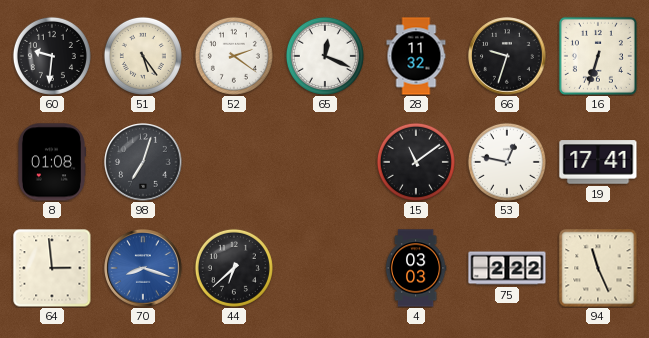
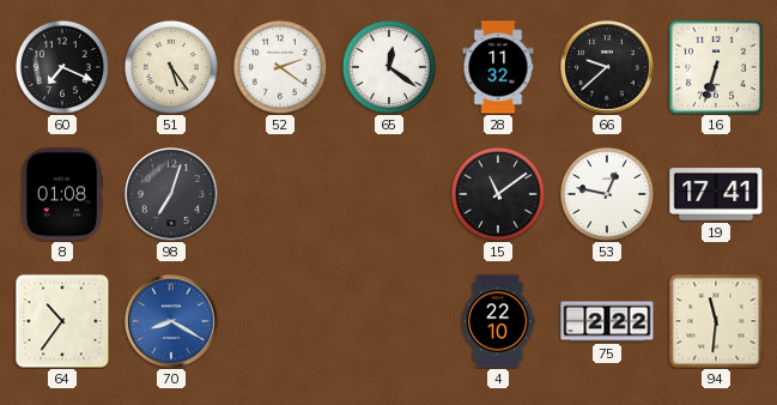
60: 9:31 -> 7:19
65: 12:19 -> 12:21
66: 9:33 -> 9:38
64: 2:59 -> 10:36
70: 8:18 -> 8:20
44: 6:38 -> none
4: 03:03 -> 22:10
94: 11:26 -> 11:31
